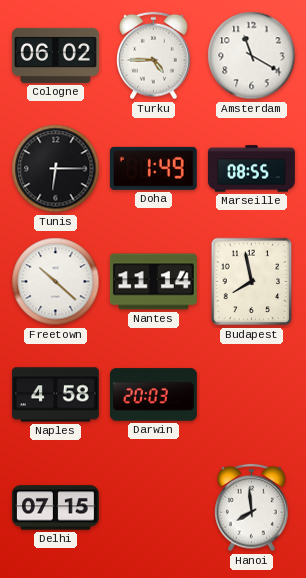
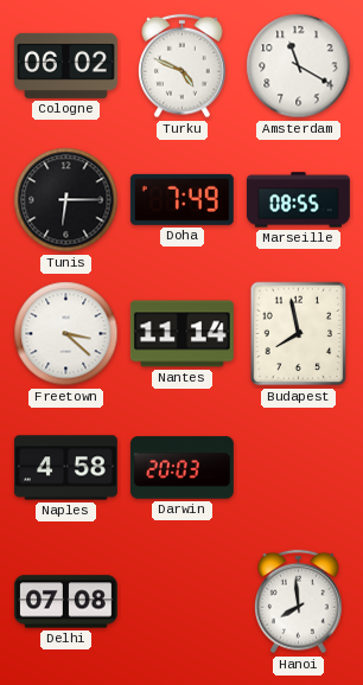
Turku: 4:45 -> 4:49
Doha: 1:49 -> 7:49
Freetown: 10:22 -> 3:22
Delhi: 07:15 -> 07:08
